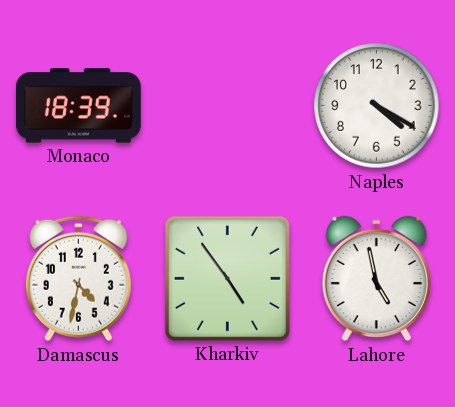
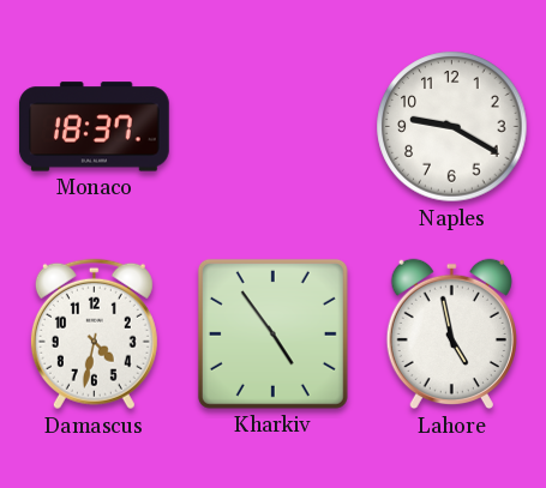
Monaco: 18:39 -> 18:37
Naples: 4:20 -> 9:20
